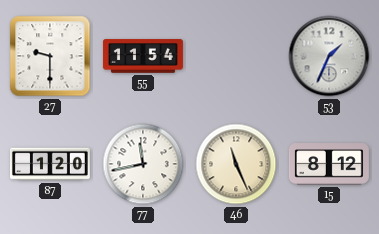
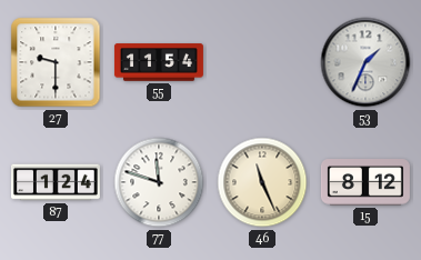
87: 1:20 -> 1:24
77: 11:43 -> 11:48
